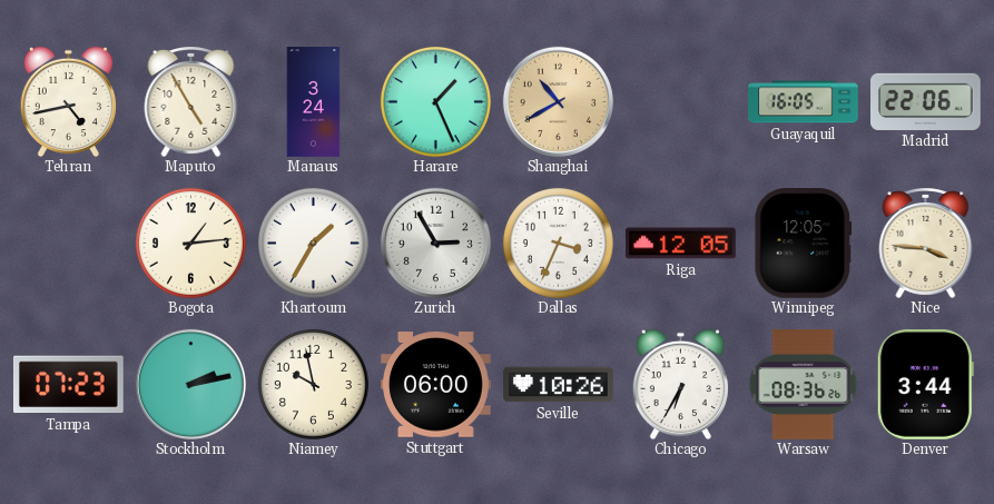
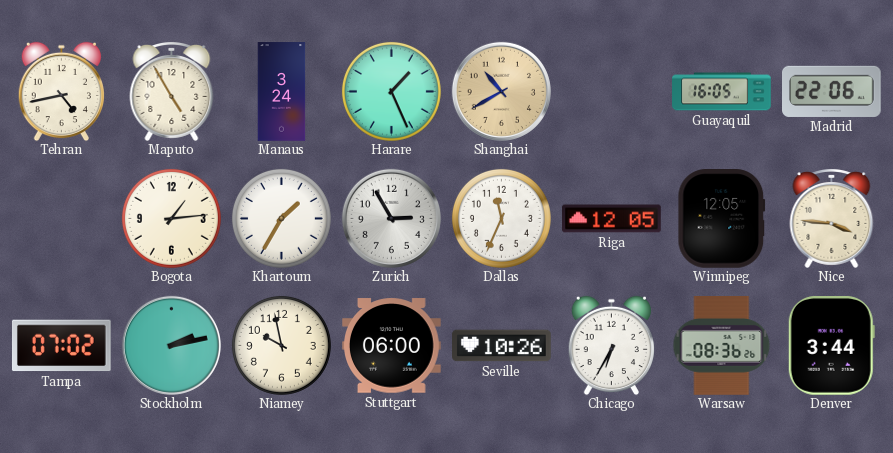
Dallas: 3:34 -> 11:34
Tampa: 07:23 -> 07:02
